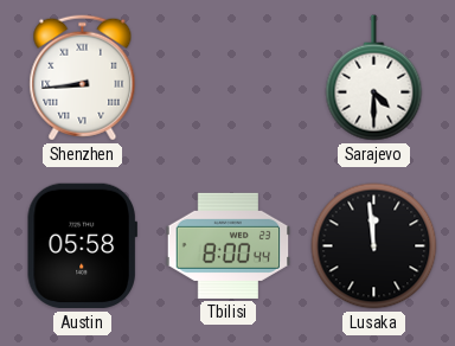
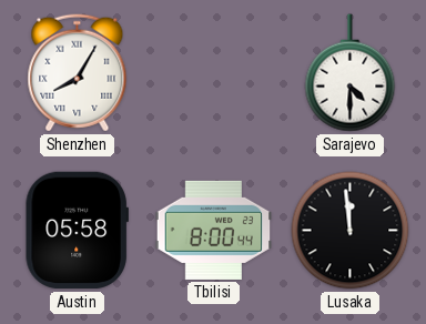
Shenzhen: 8:44 -> 8:05
